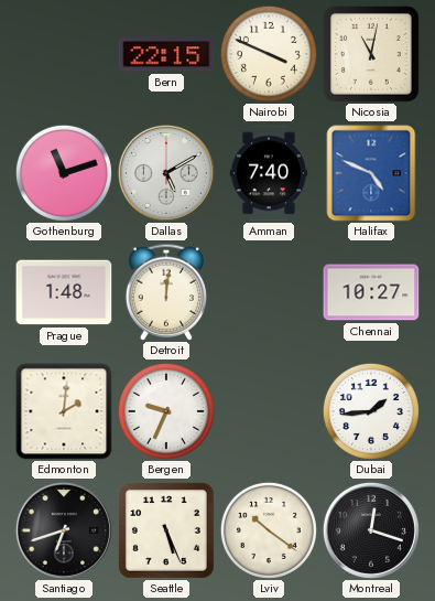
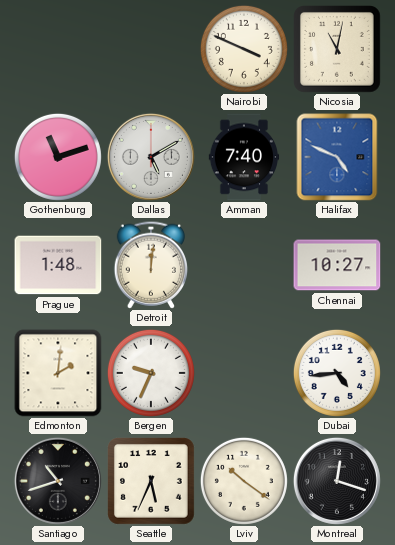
Bern: 22:15 -> none
Dubai: 1:44 -> 4:44
Santiago: 6:42 -> 10:42
Seattle: 5:26 -> 5:34
